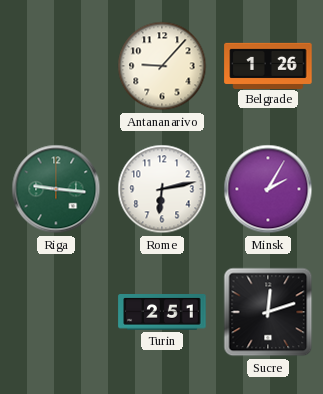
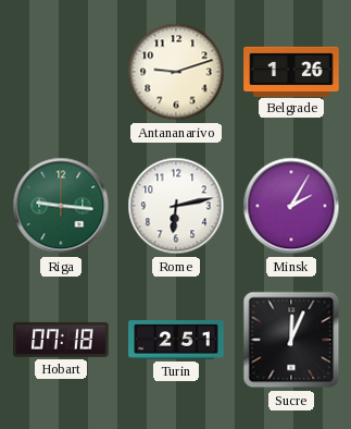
Antananarivo: 9:07 -> 9:12
Hobart: none -> 07:18
Sucre: 12:12 -> 12:04
